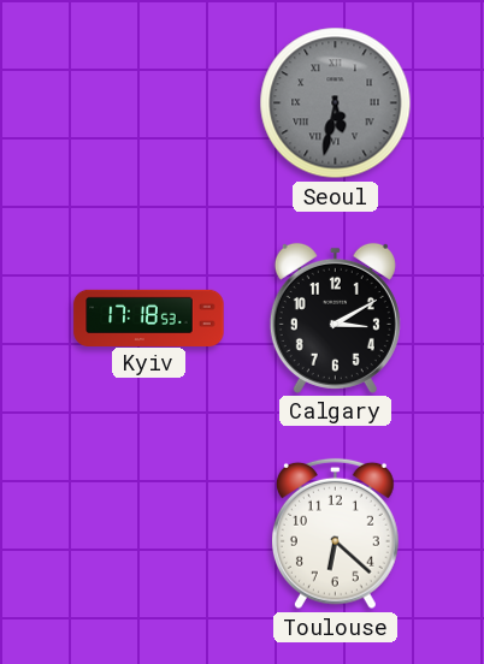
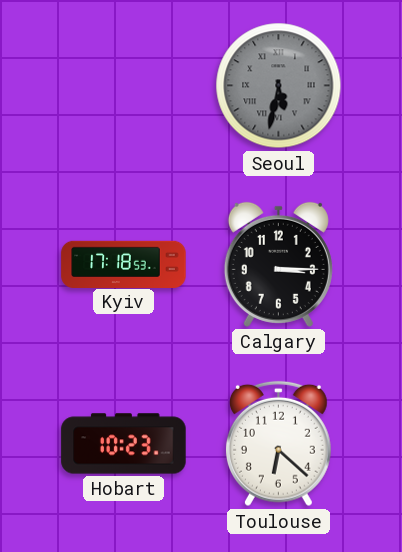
Calgary: 3:10 -> 3:15
Hobart: none -> 10:23
